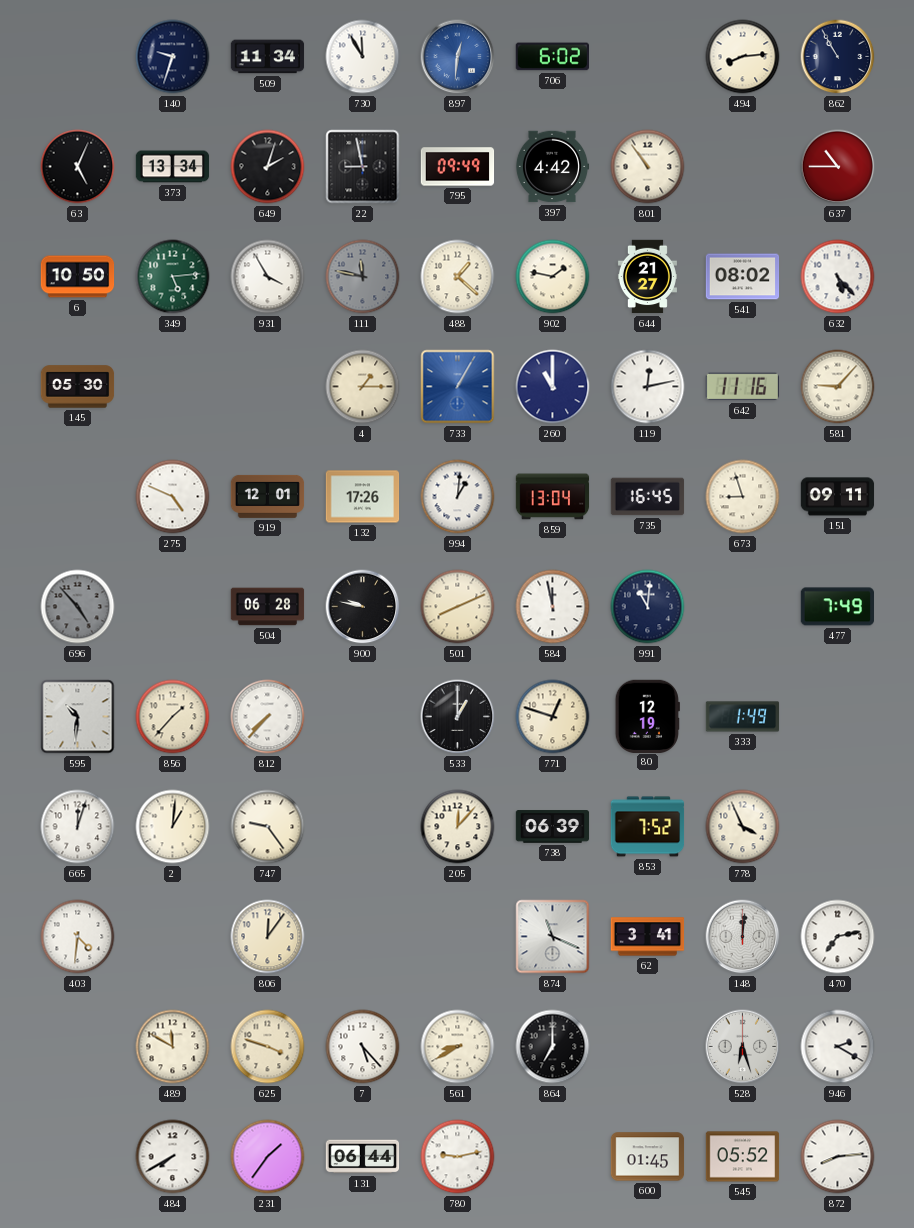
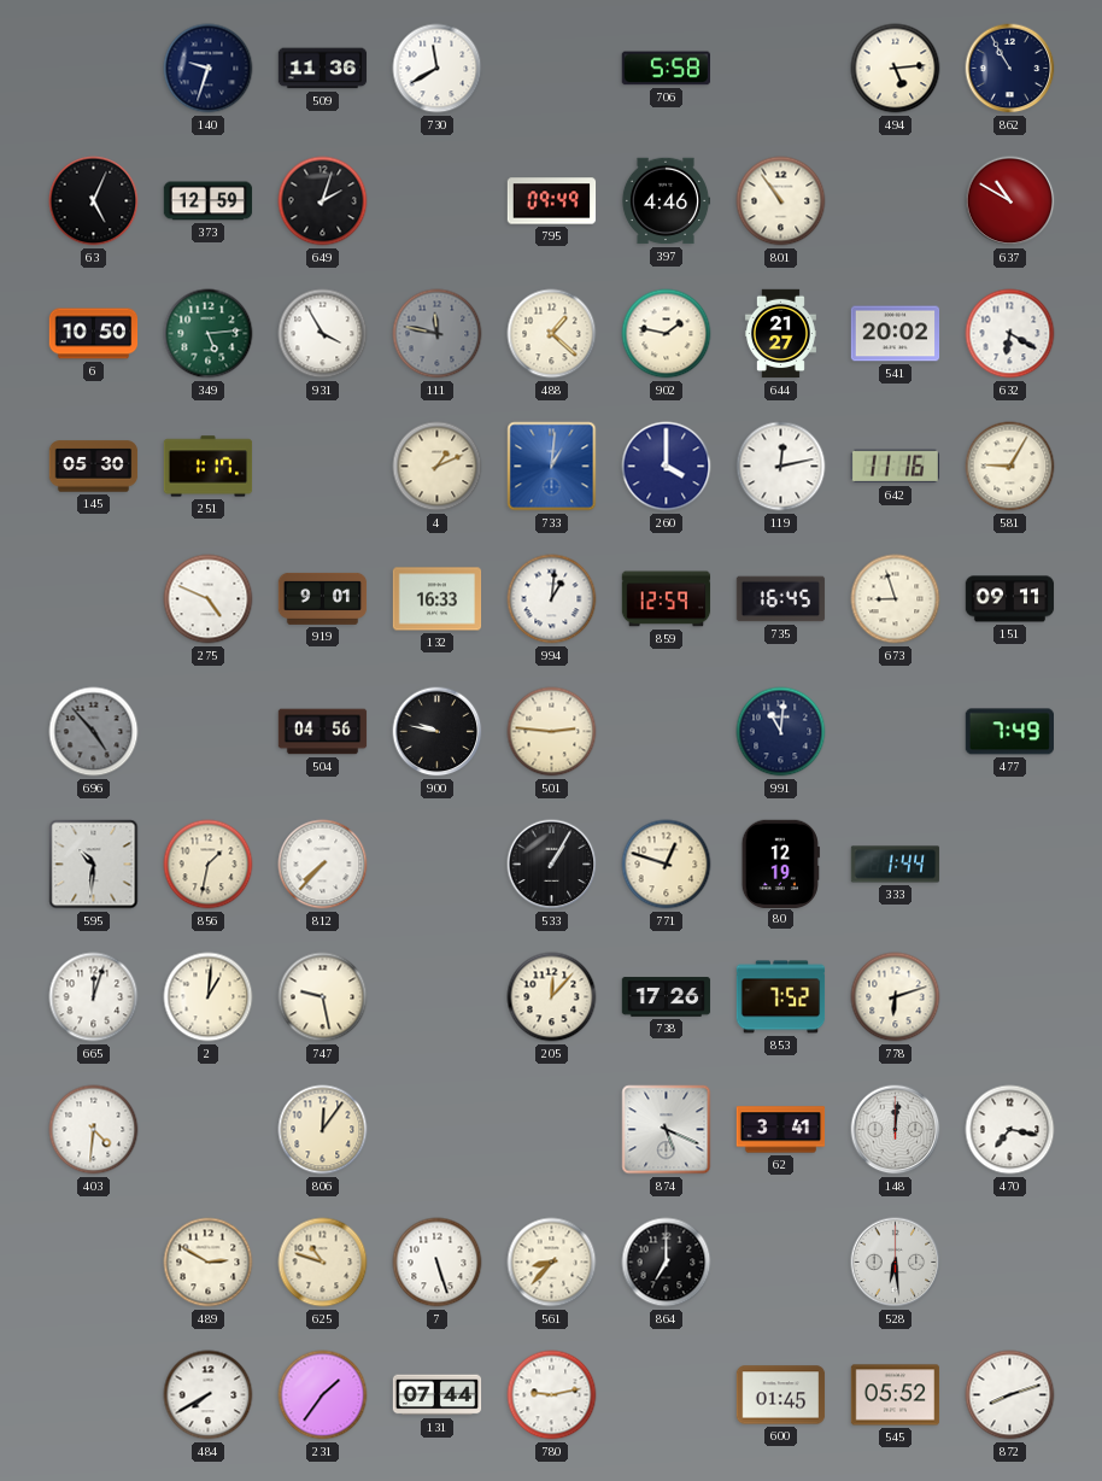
509: 11:34 -> 11:36
730: 11:55 -> 11:40
897: 12:31 -> none
706: 6:02 -> 5:58
494: 8:14 -> 5:14
373: 13:34 -> 12:59
22: 8:58 -> none
397: 4:42 -> 4:46
637: 10:45 -> 10:50
541: 08:02 -> 20:02
632: 5:23 -> 6:20
251: none -> 1:17
4: 1:15 -> 1:11
733: 1:05 -> 1:01
260: 11:00 -> 4:00
581: 9:07 -> 9:05
919: 12:01 -> 9:01
132: 17:26 -> 16:33
859: 13:04 -> 12:59
504: 06:28 -> 04:56
501: 8:11 -> 2:46
584: 11:58 -> none
856: 1:37 -> 1:32
533: 1:00 -> 1:05
333: 1:49 -> 1:44
747: 9:24 -> 9:28
738: 06:39 -> 17:26
778: 3:56 -> 6:12
874: 11:19 -> 5:19
470: 7:13 -> 7:17
489: 11:50 -> 2:50
625: 3:48 -> 10:48
7: 5:23 -> 5:27
561: 8:40 -> 8:37
528: 6:27 -> 6:29
946: 2:20 -> none
131: 06:44 -> 07:44
872: 8:14 -> 8:12
